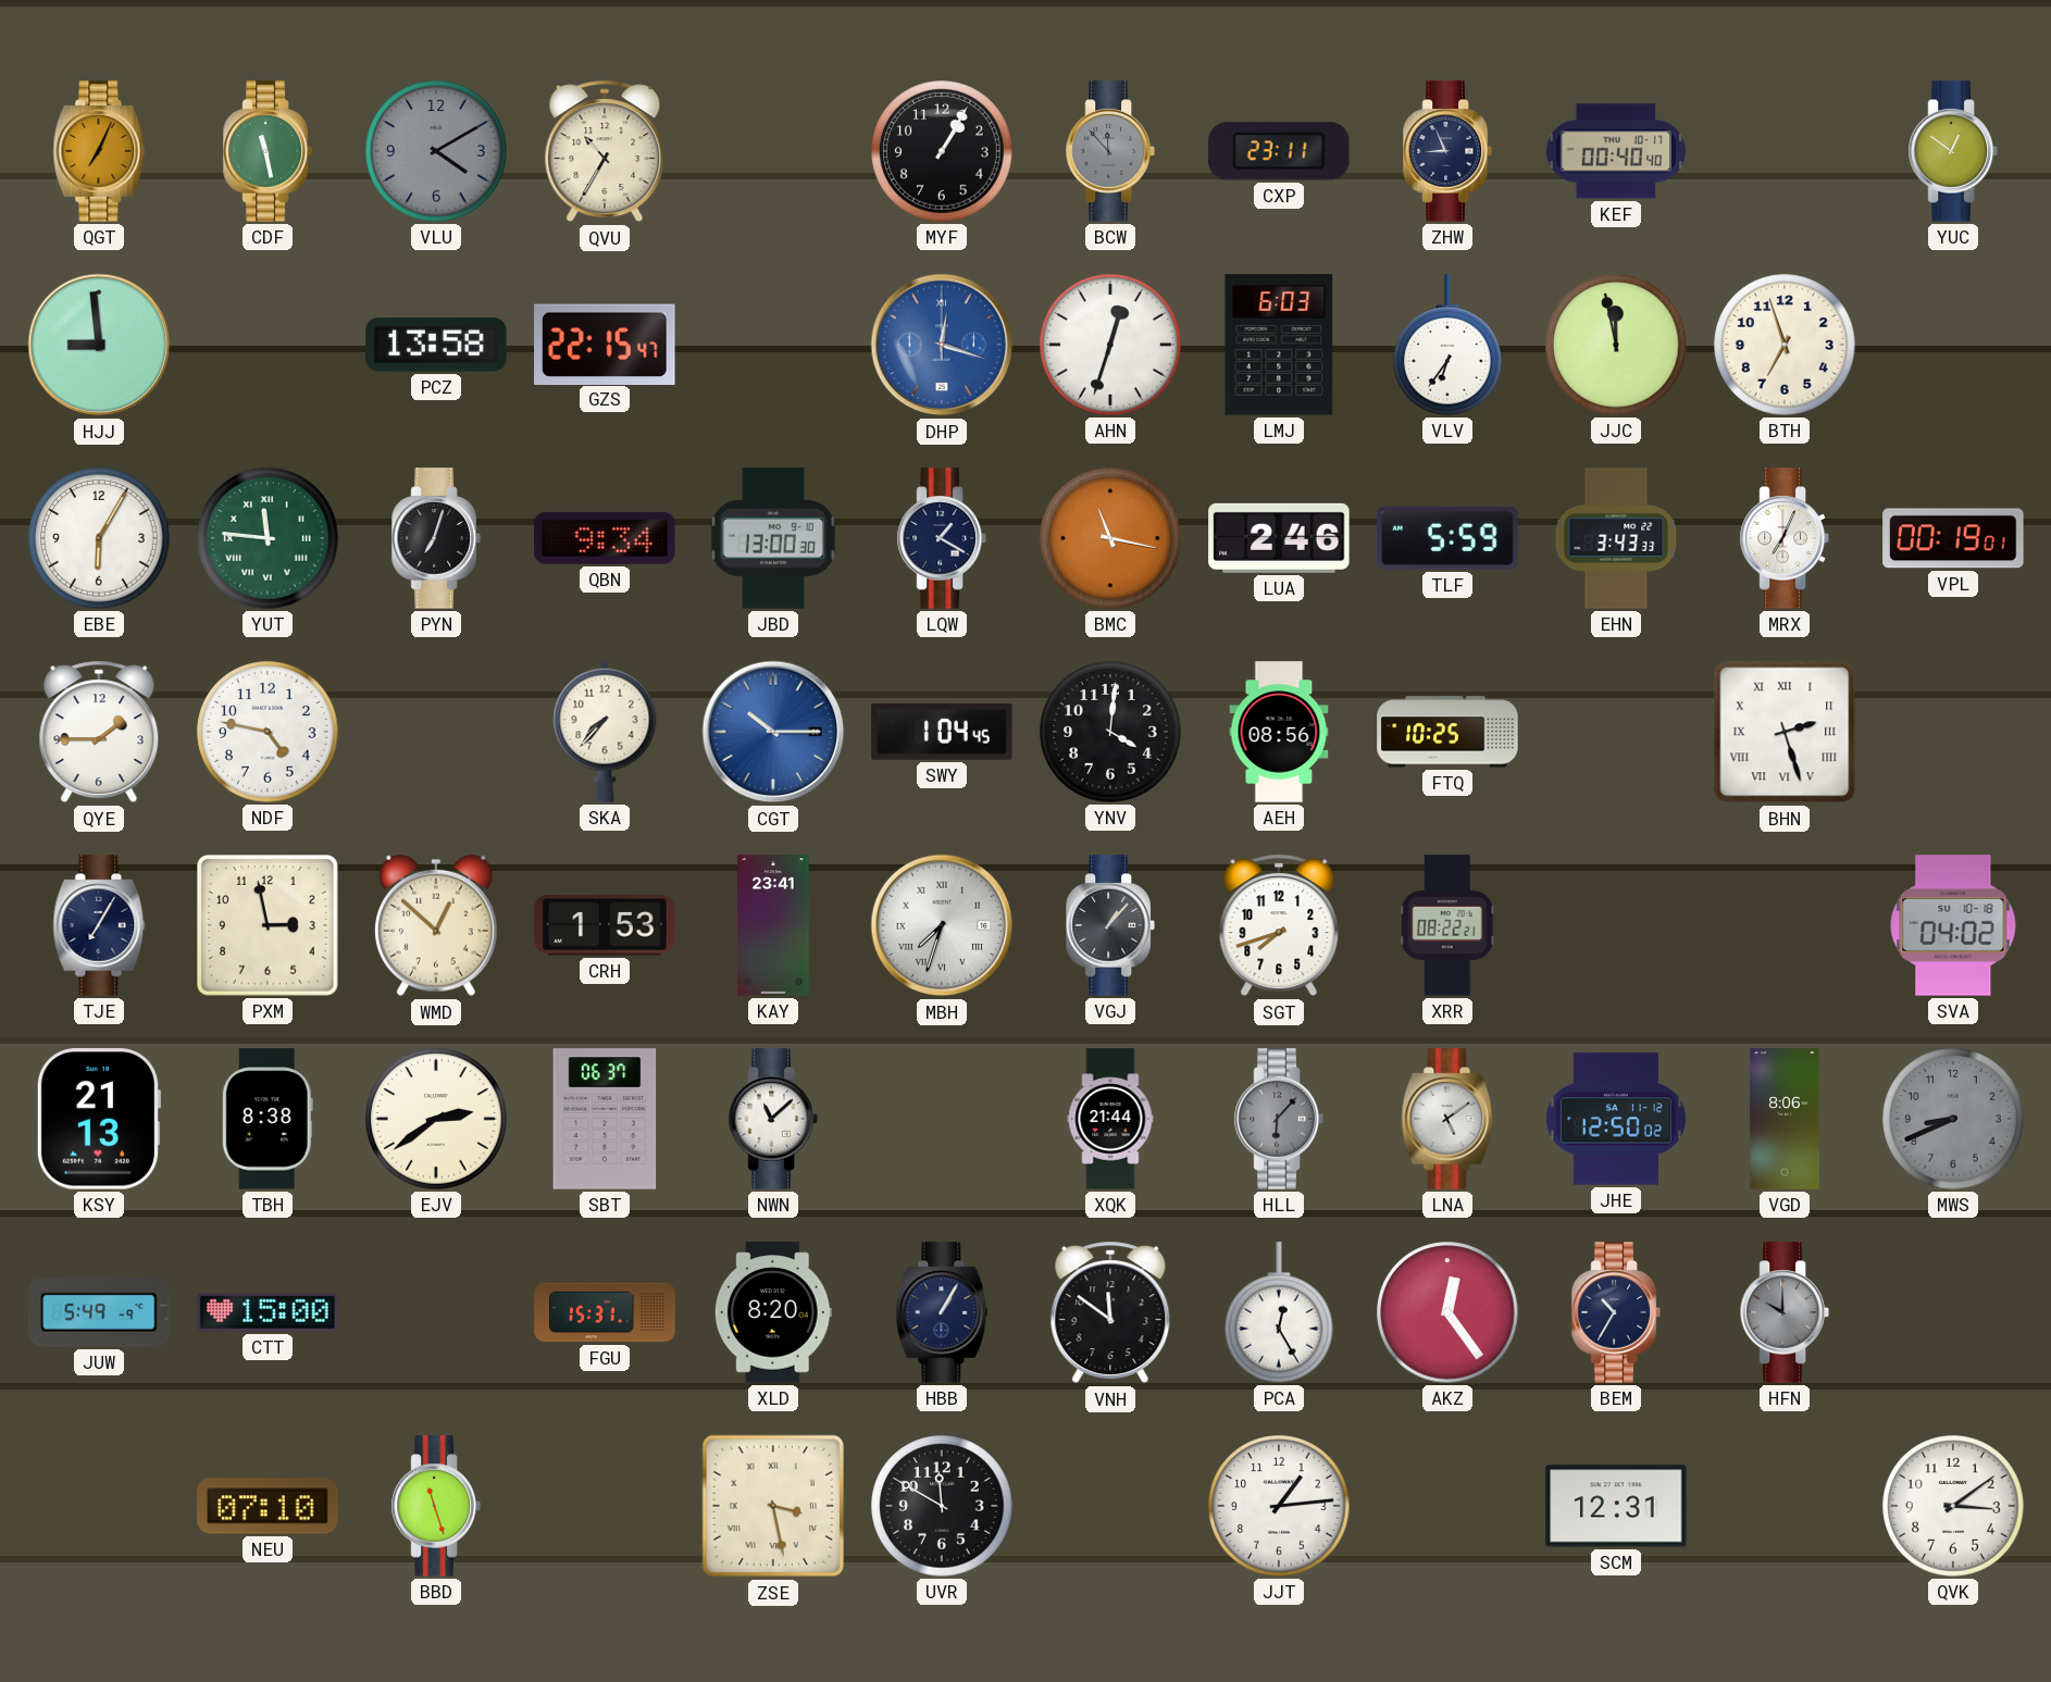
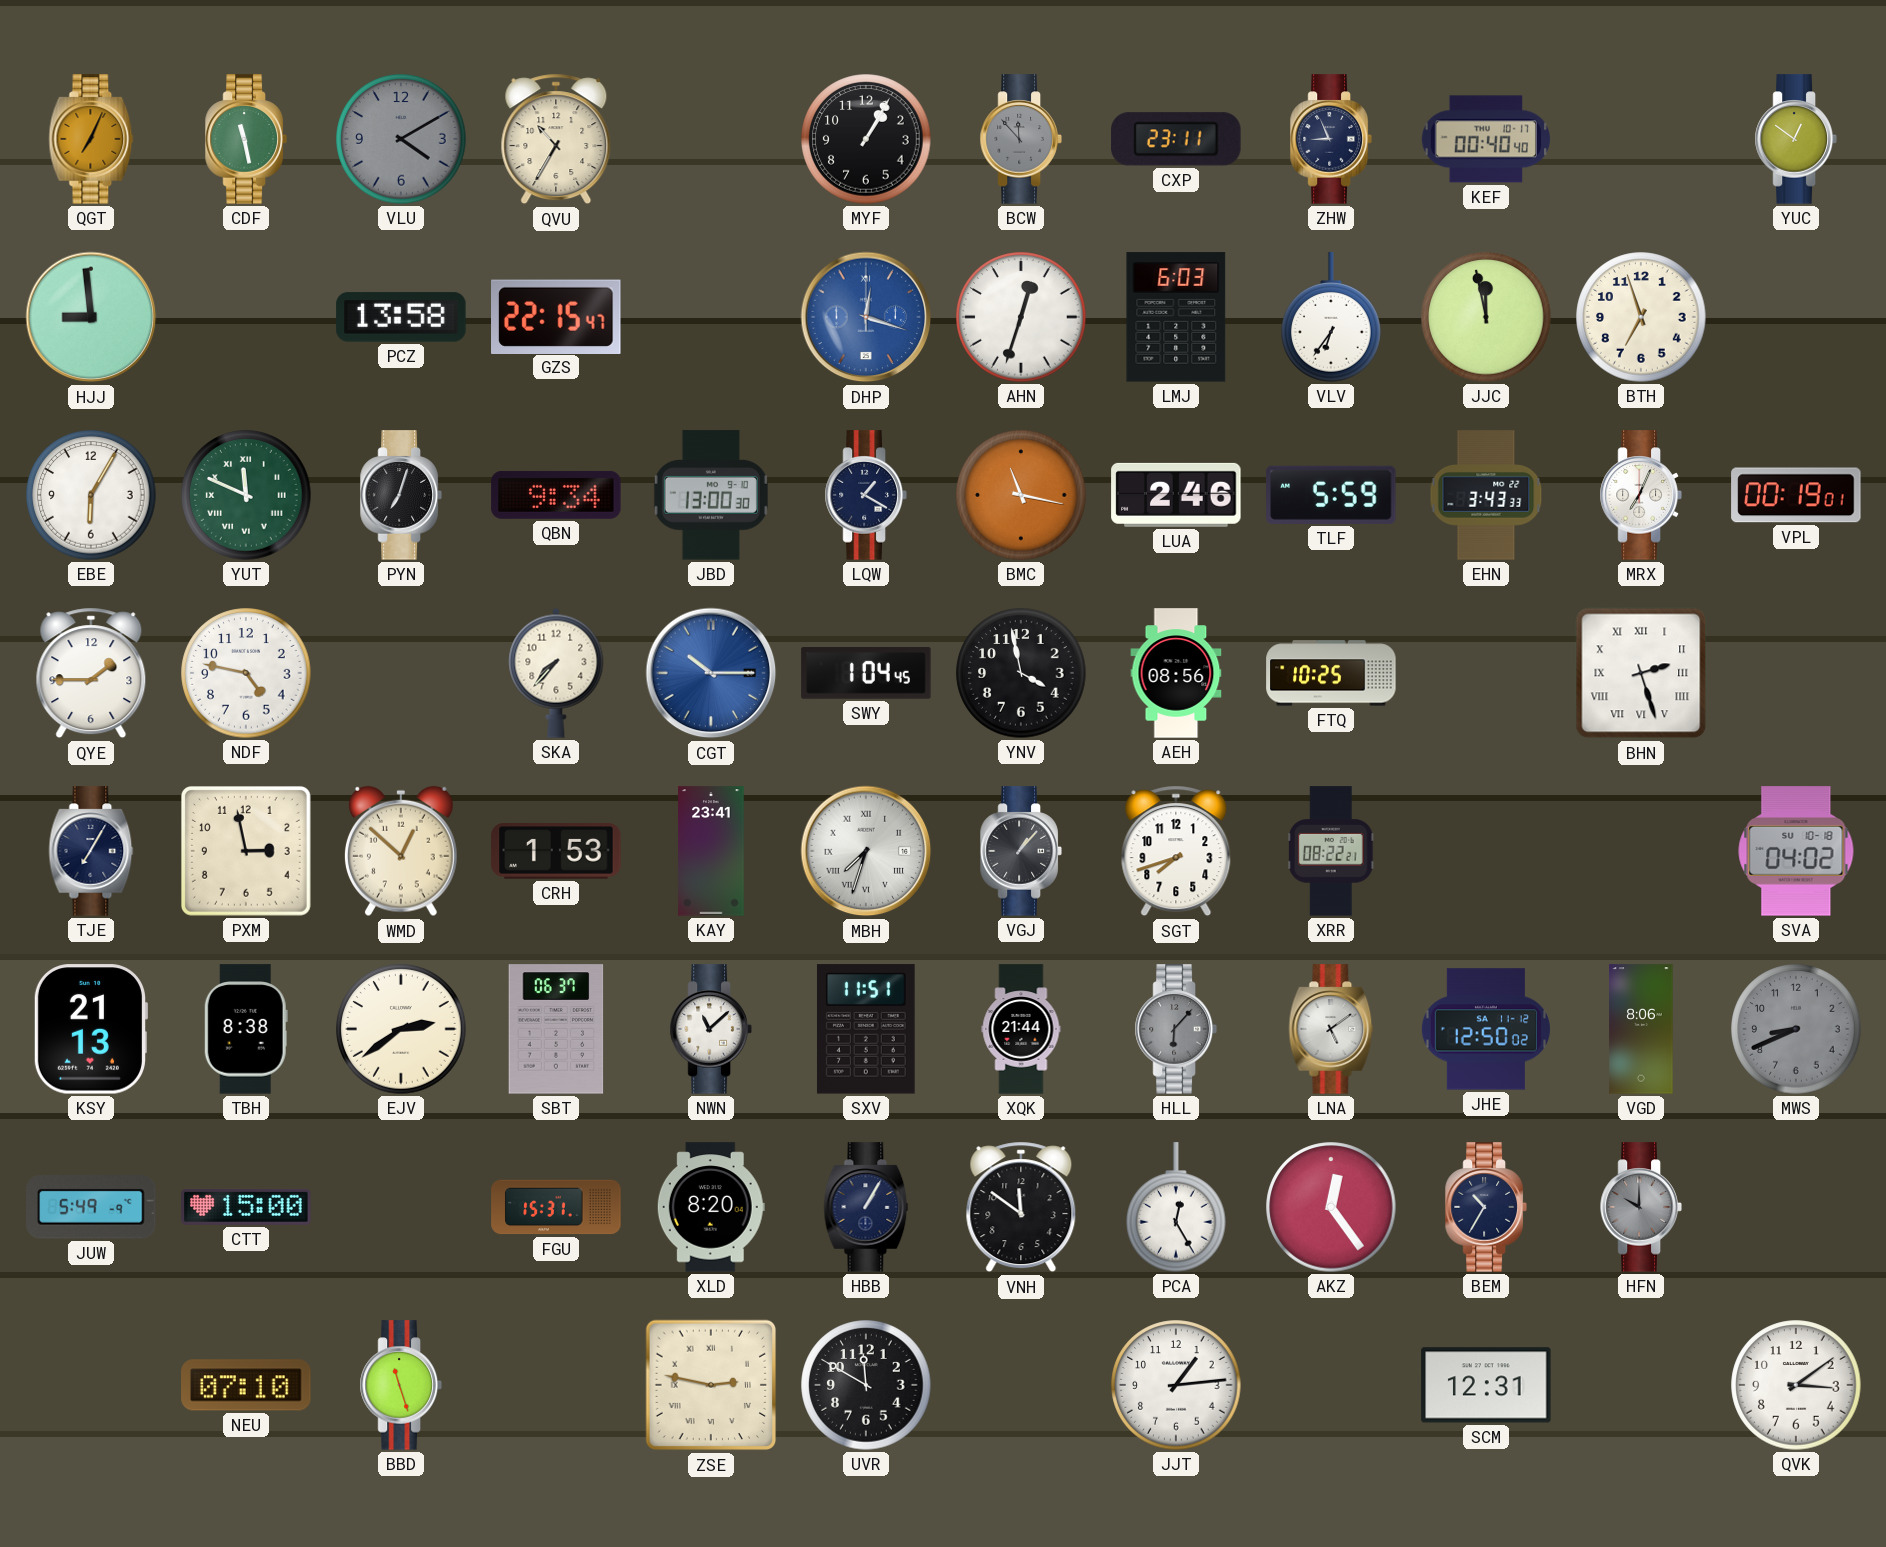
YUT: 11:46 -> 11:49
YNV: 4:01 -> 3:58
SXV: none -> 11:51
ZSE: 3:28 -> 2:47
